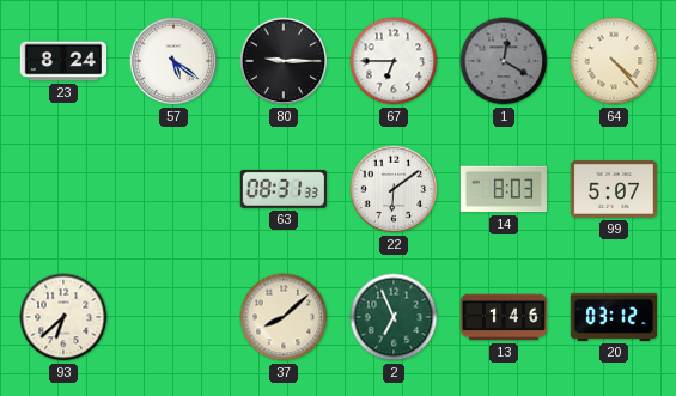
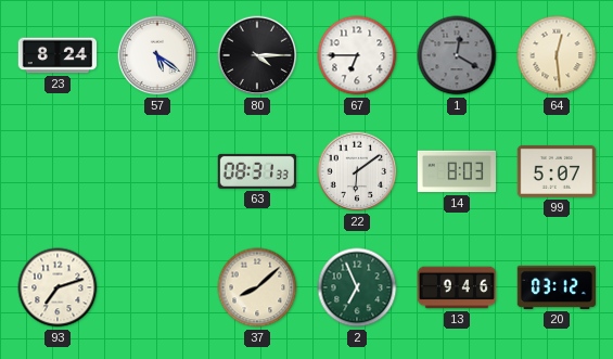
80: 9:15 -> 4:15
64: 4:23 -> 12:29
93: 6:38 -> 7:12
13: 1:46 -> 9:46
